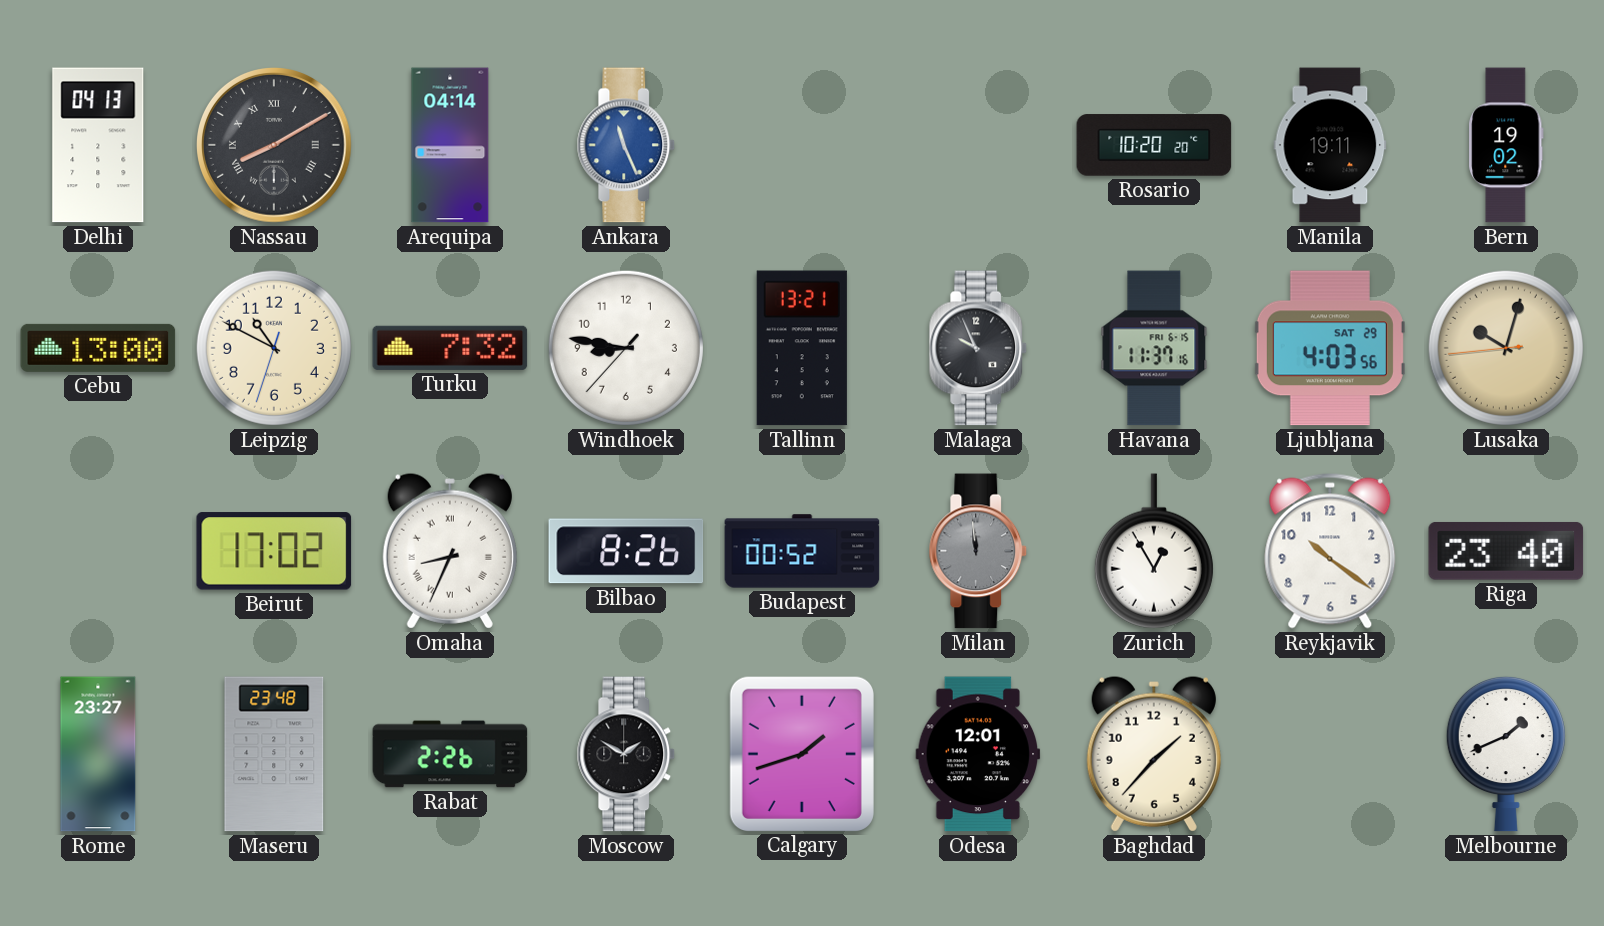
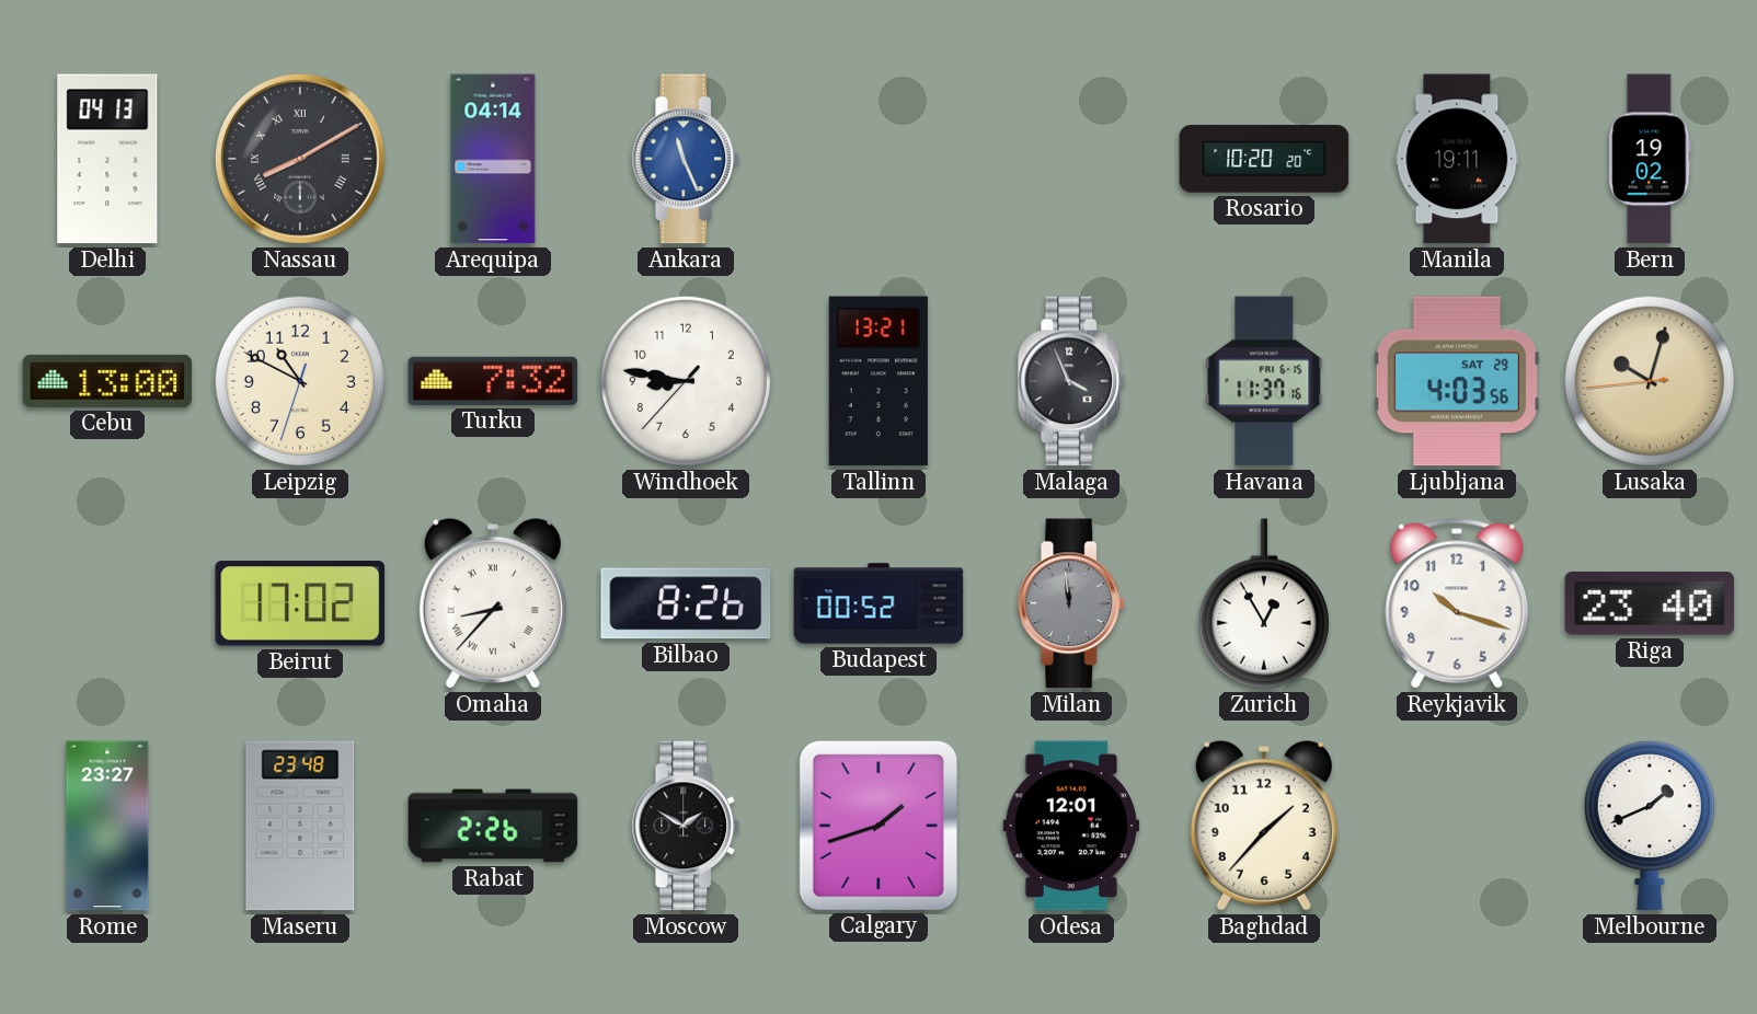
Malaga: 9:56 -> 3:56
Omaha: 8:34 -> 8:37
Reykjavik: 10:21 -> 10:18
